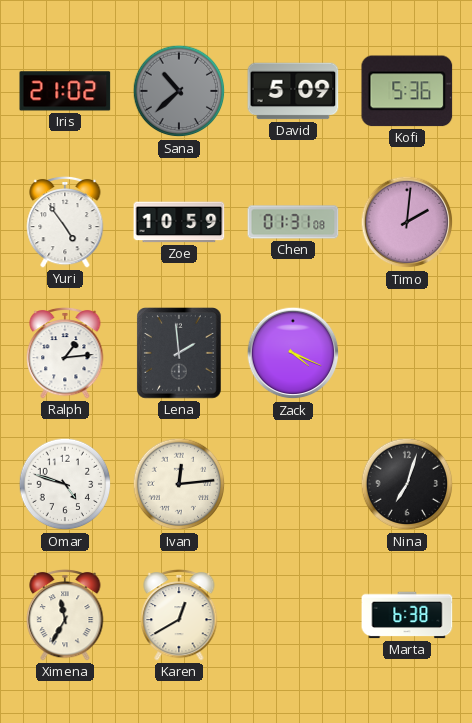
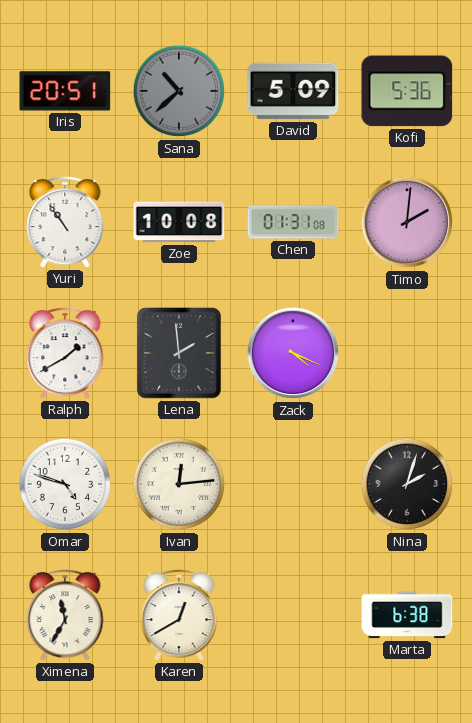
Iris: 21:02 -> 20:51
Yuri: 4:54 -> 10:54
Zoe: 10:59 -> 10:08
Ralph: 1:14 -> 1:40
Nina: 7:03 -> 2:03
